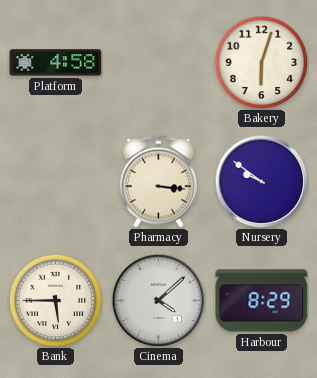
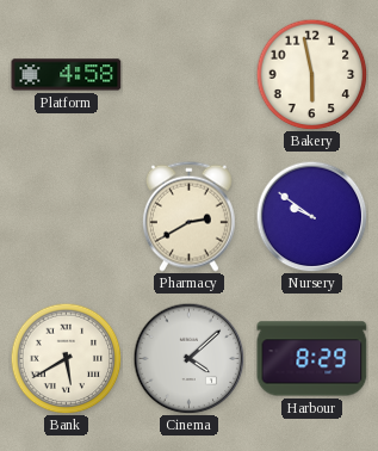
Bakery: 6:03 -> 5:58
Pharmacy: 3:16 -> 2:40
Bank: 5:45 -> 5:40
